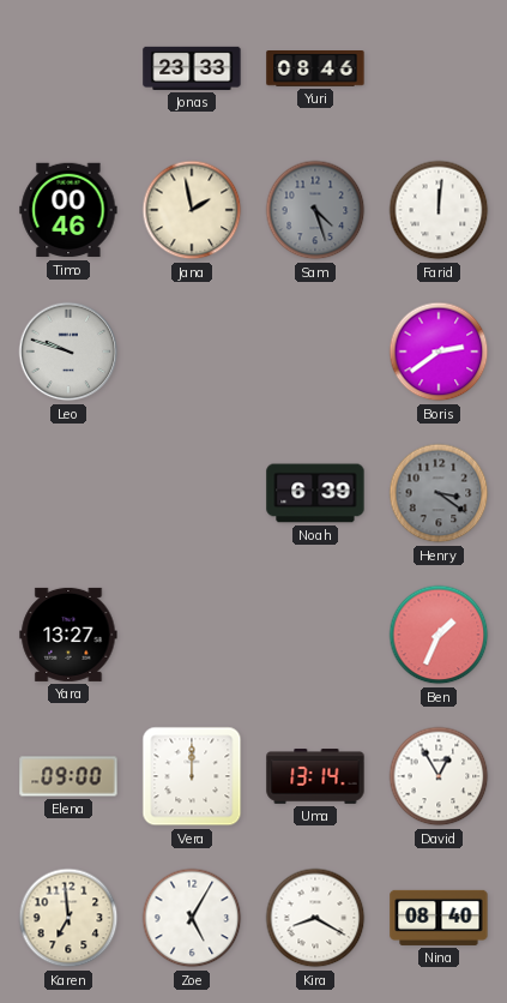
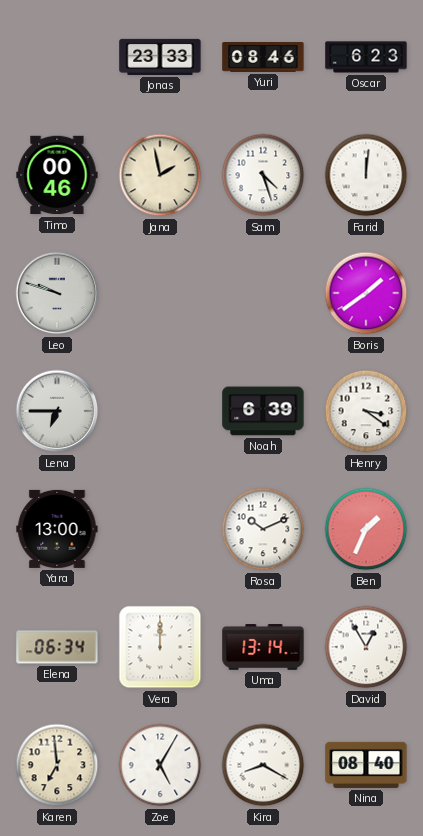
Oscar: none -> 6:23
Sam dial: grey -> white
Boris: 2:39 -> 1:39
Lena: none -> 6:45
Henry dial: grey -> white
Yara: 13:27 -> 13:00
Rosa: none -> 10:11
Elena: 09:00 -> 06:34
